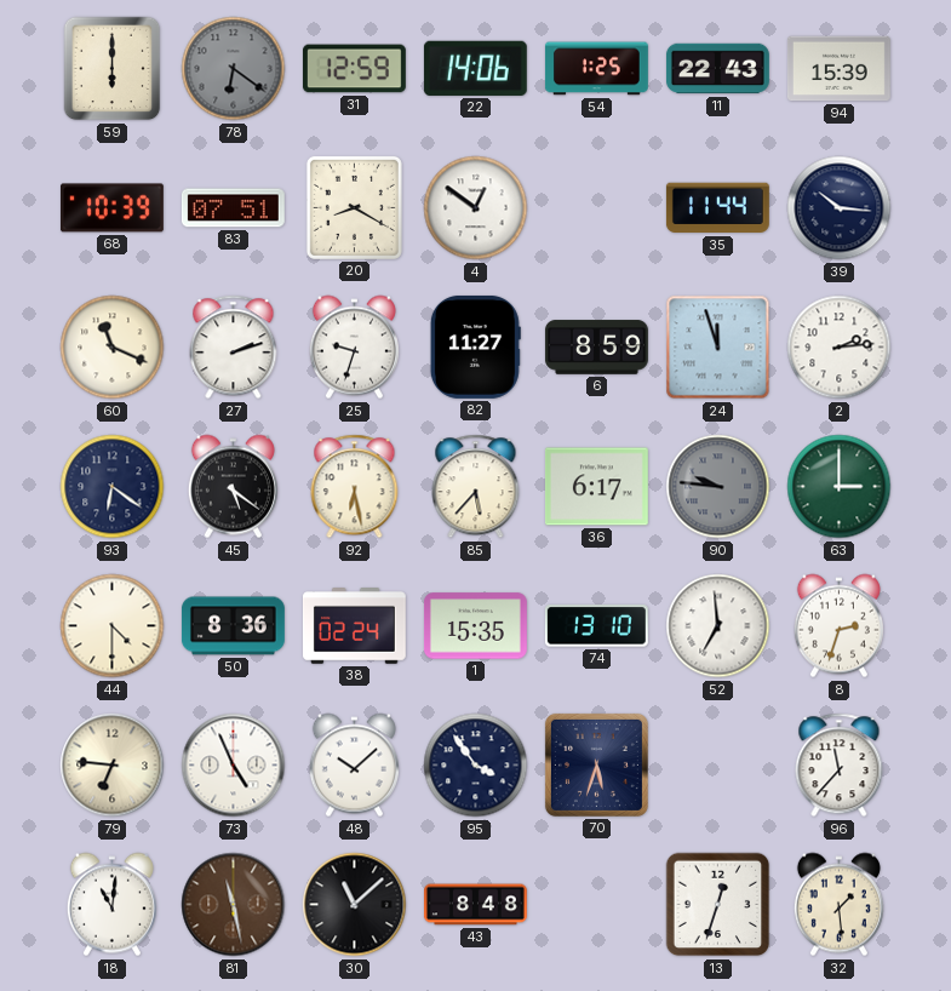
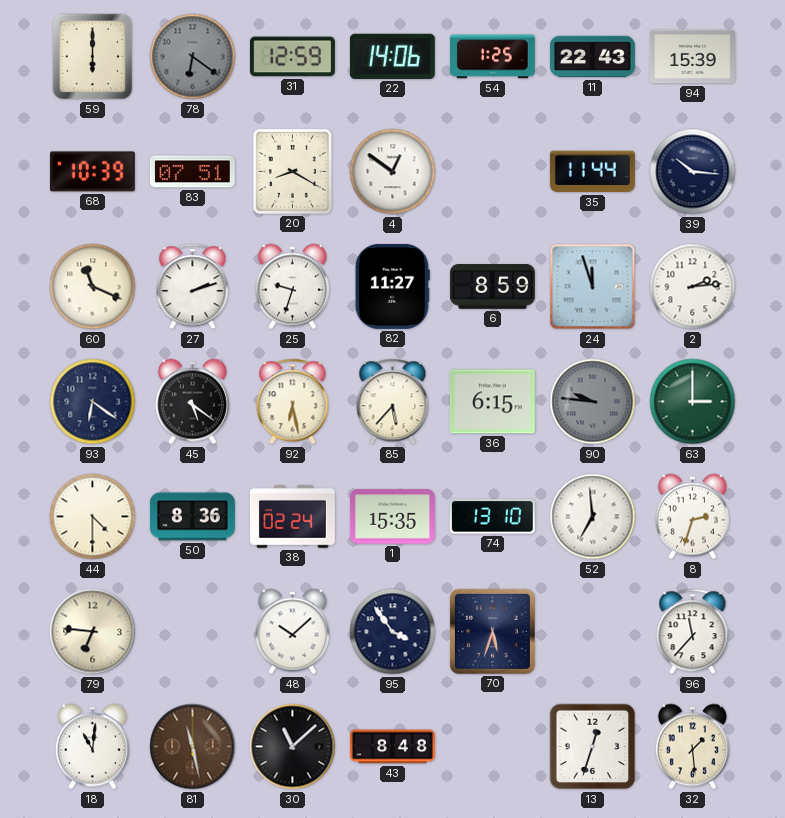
36: 6:17 -> 6:15
73: 4:56 -> none
